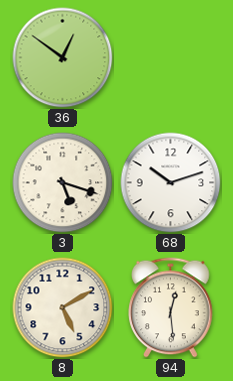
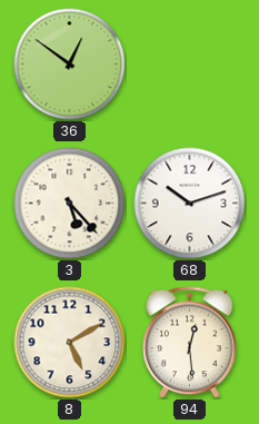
3: 5:18 -> 5:23
